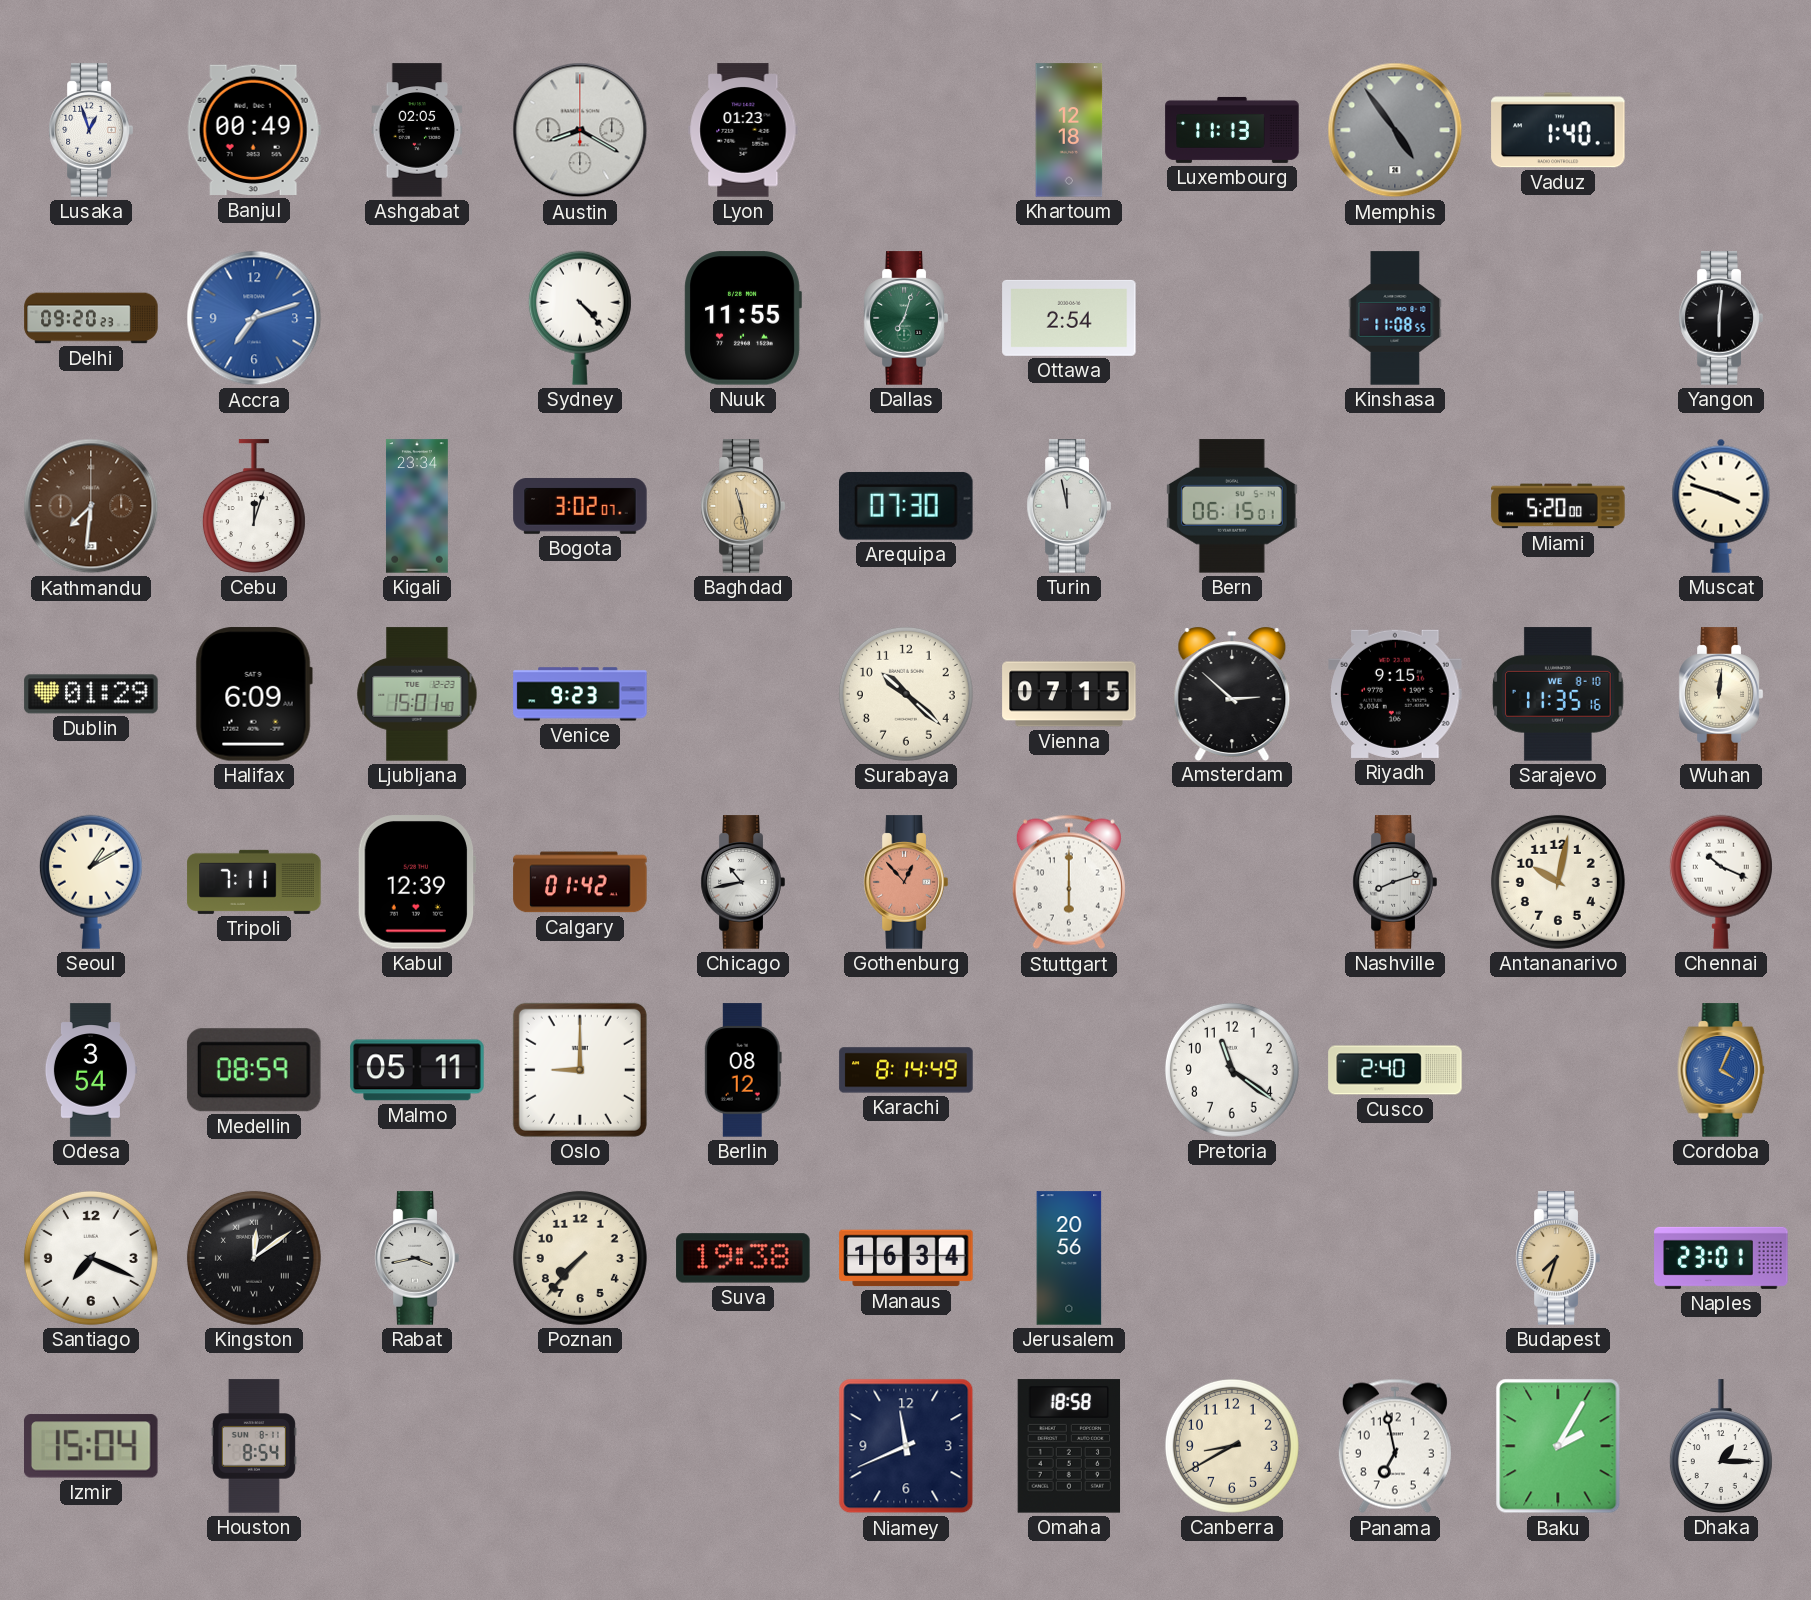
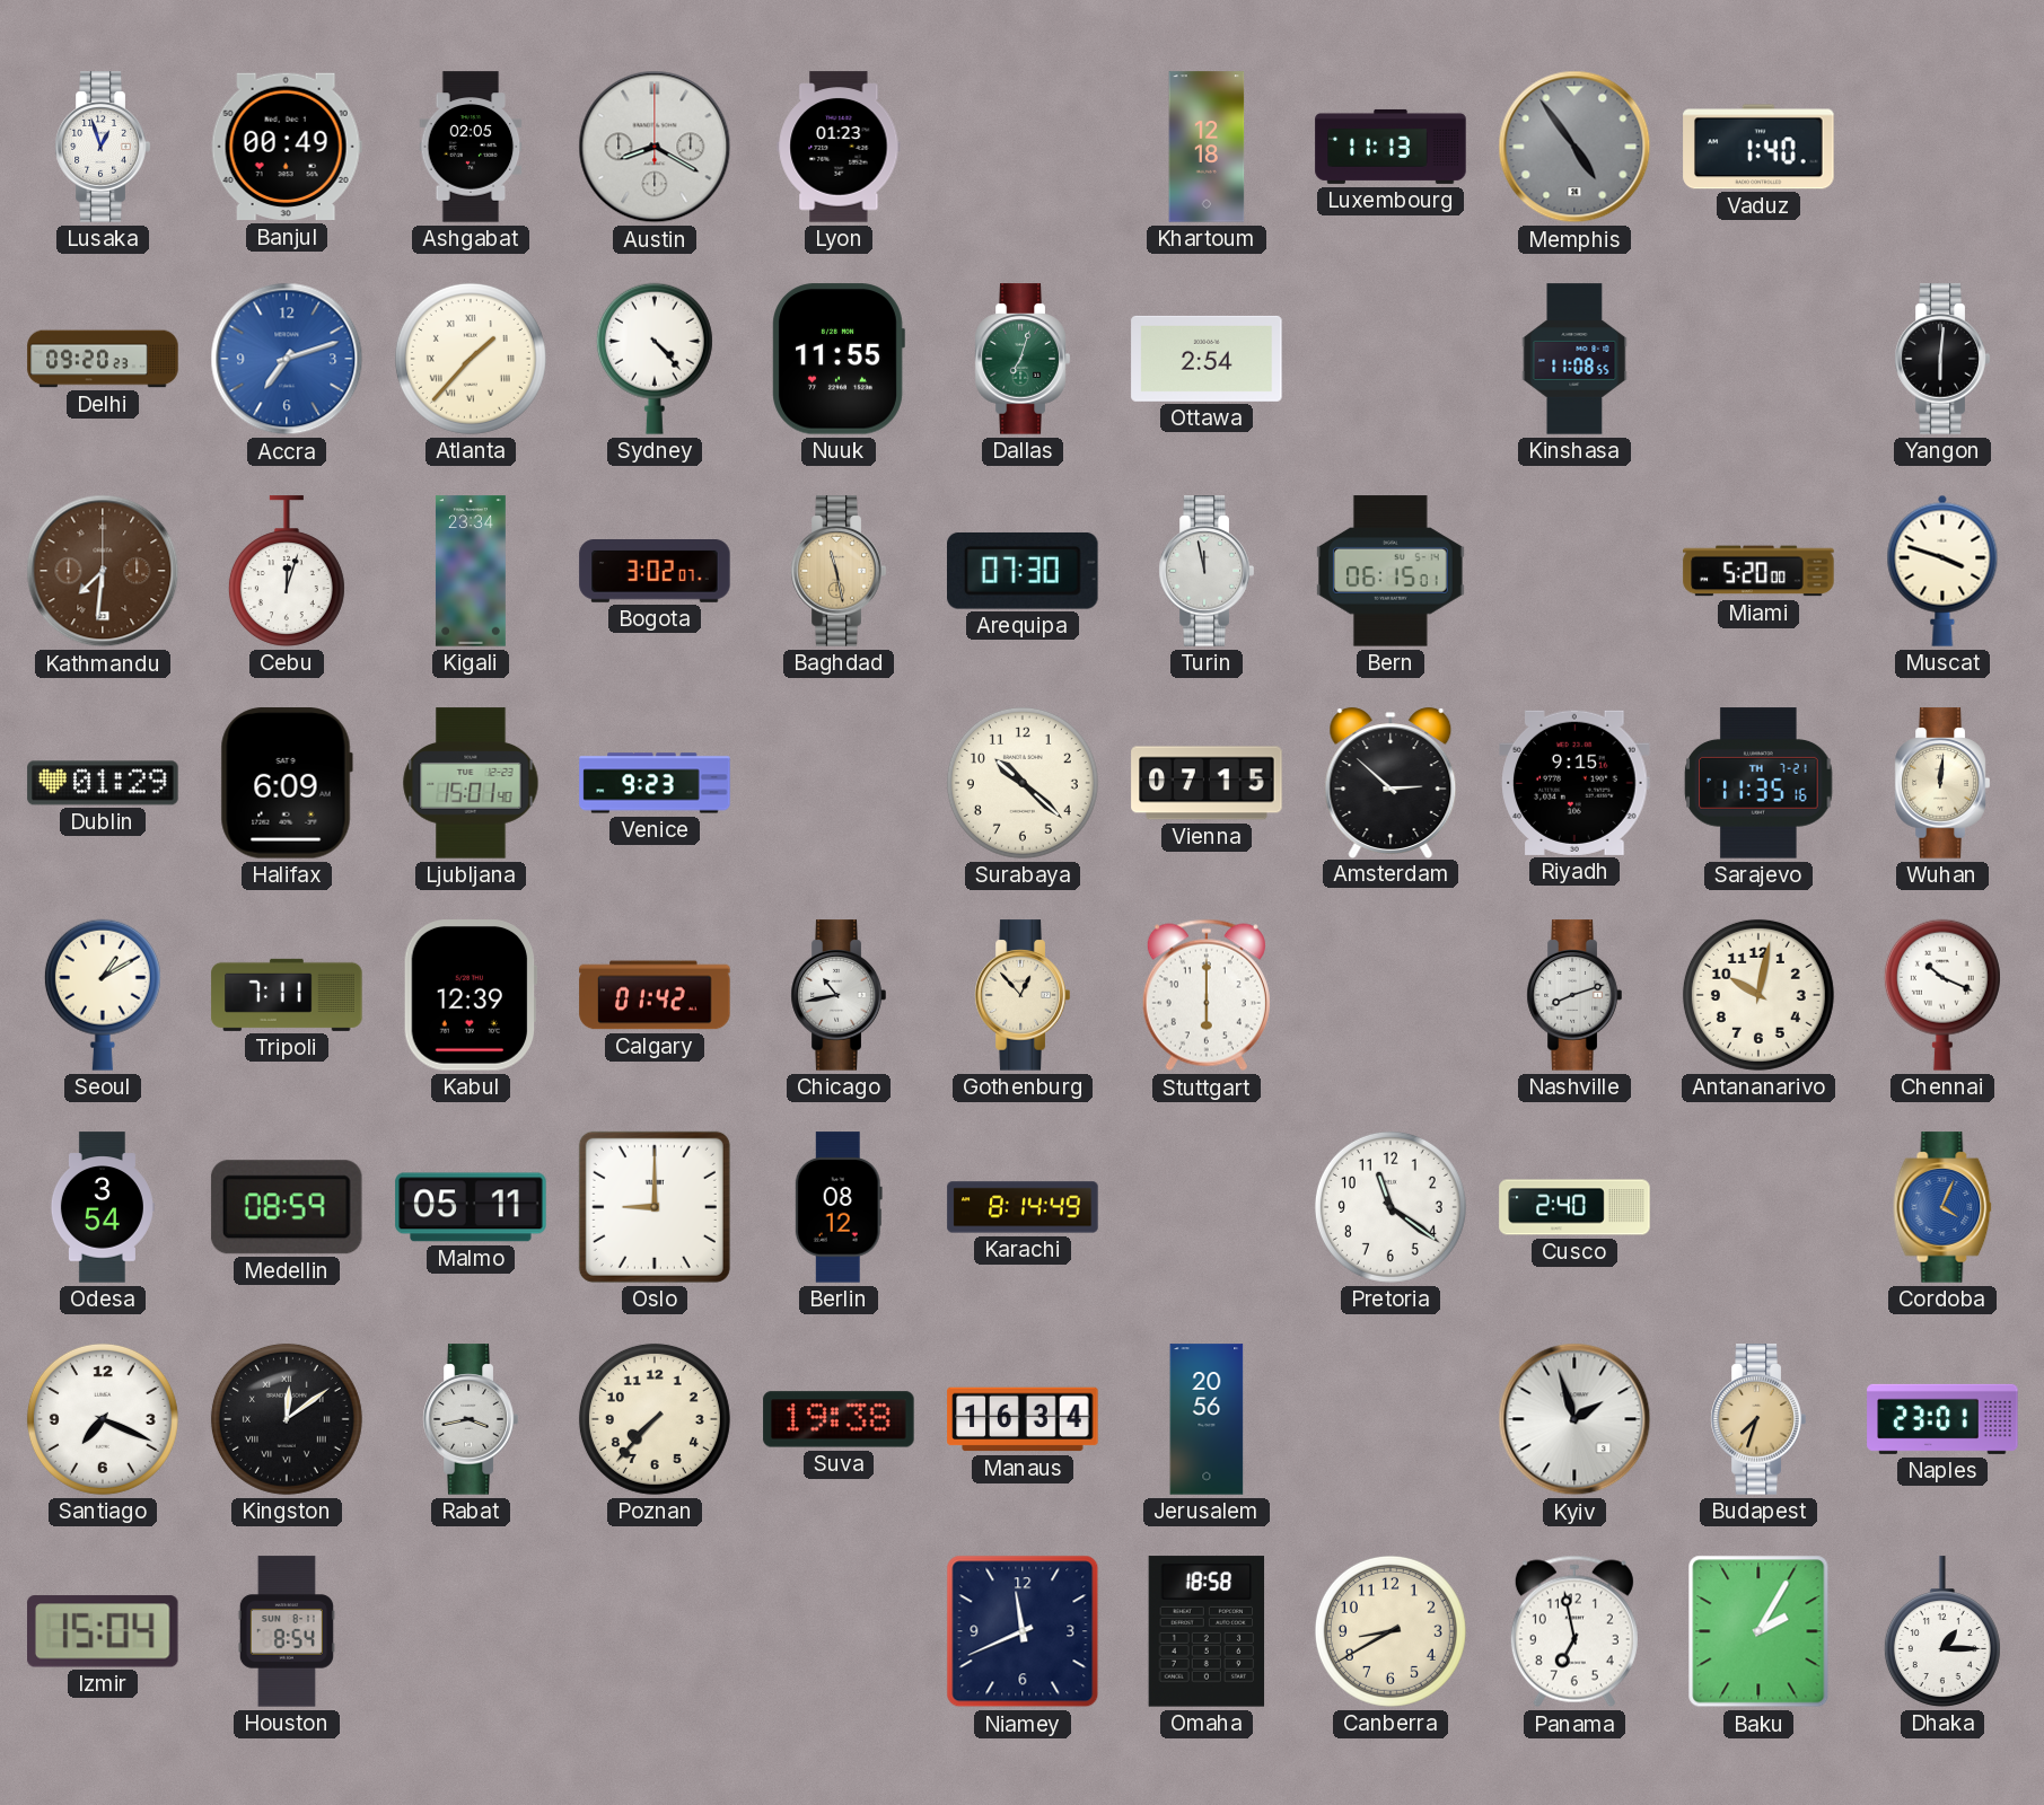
Atlanta: none -> 1:37
Sarajevo date: WE 8-10 -> TH 7-21
Gothenburg dial: salmon -> cream
Kyiv: none -> 1:57
